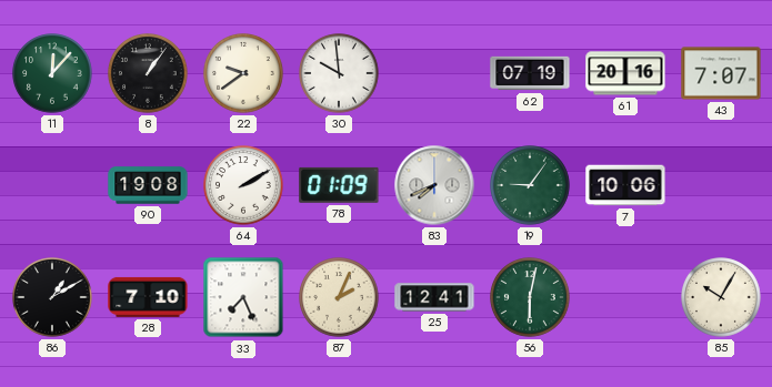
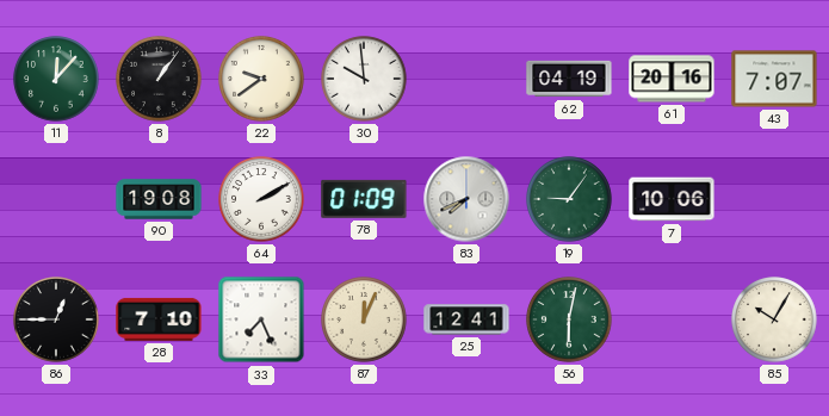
62: 07:19 -> 04:19
86: 1:10 -> 12:45
87: 2:04 -> 12:04
